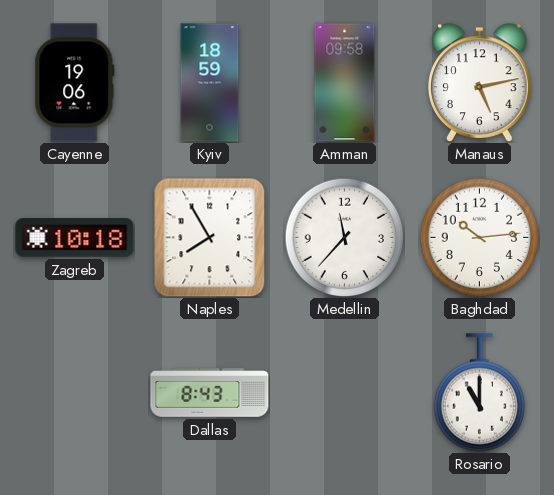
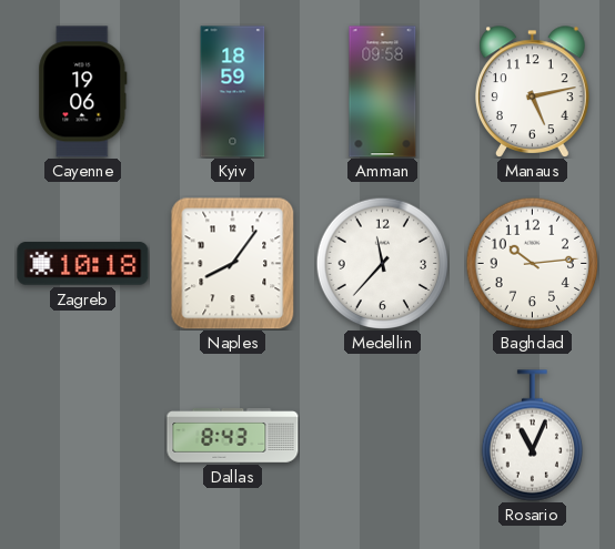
Naples: 7:55 -> 8:06
Rosario: 11:00 -> 11:04
